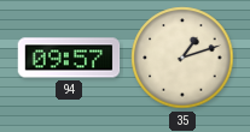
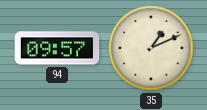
35: 1:12 -> 1:11
